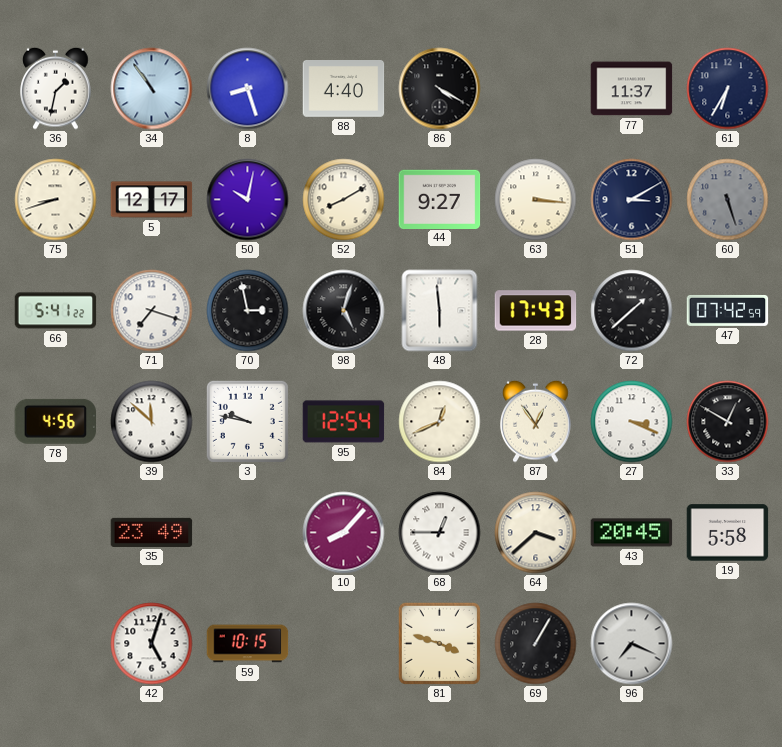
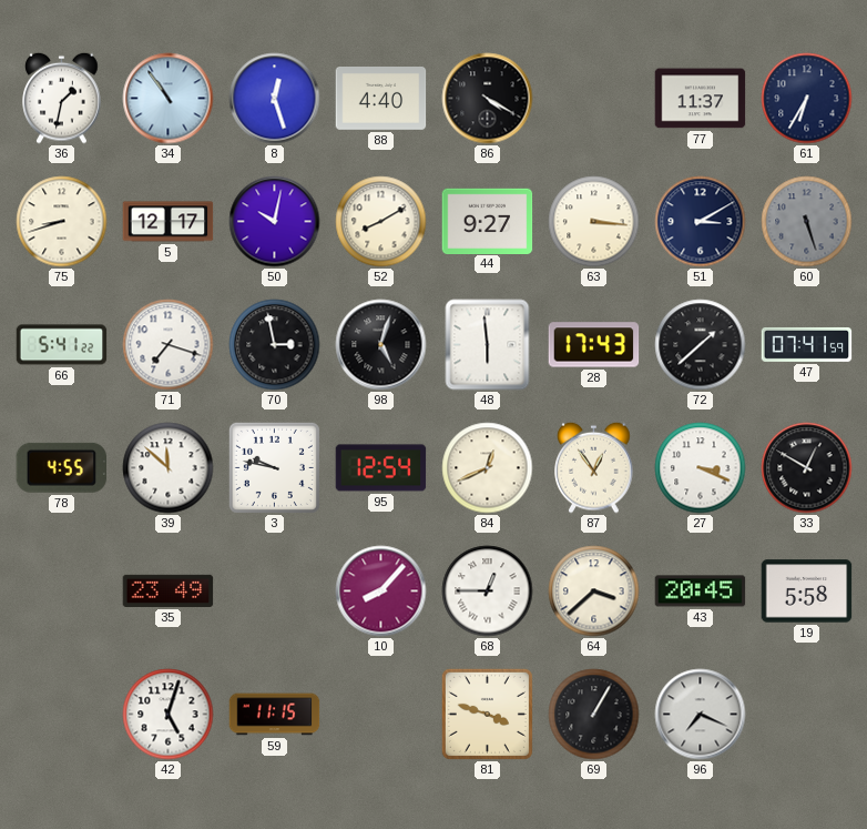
8: 8:27 -> 12:27
47: 07:42 -> 07:41
78: 4:56 -> 4:55
59: 10:15 -> 11:15
